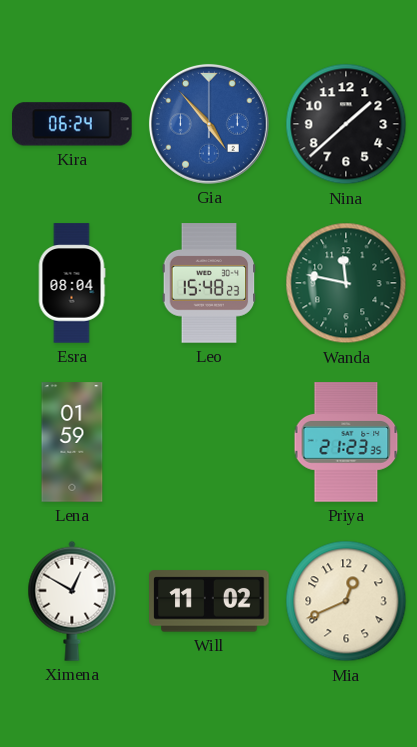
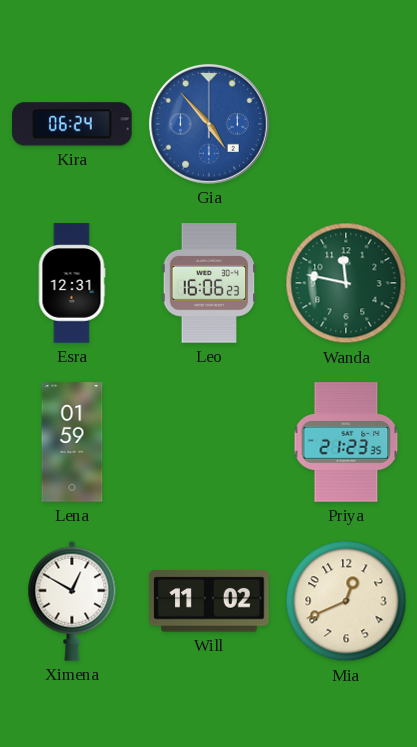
Nina: 1:38 -> none
Esra: 08:04 -> 12:31
Leo: 15:48 -> 16:06
